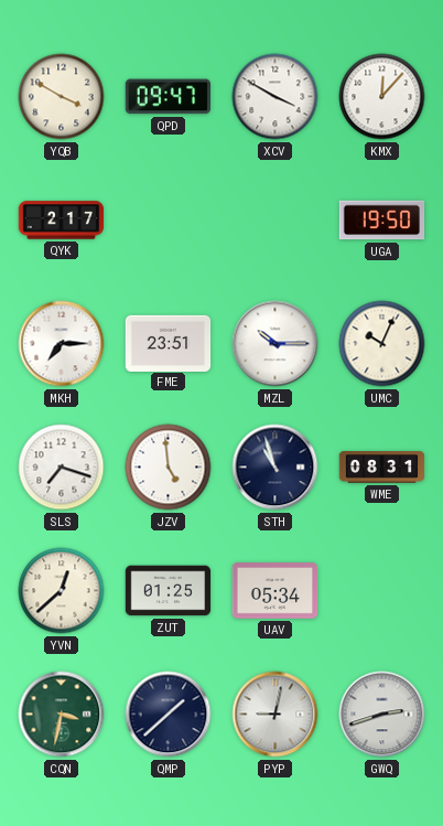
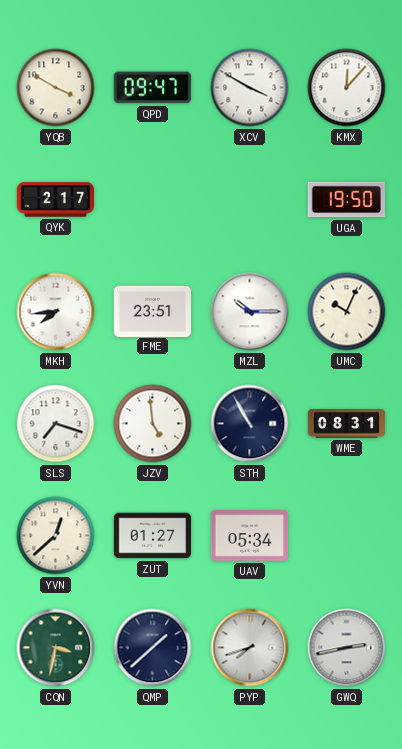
MKH: 7:15 -> 7:44
STH: 10:57 -> 10:55
ZUT: 01:25 -> 01:27
PYP: 9:02 -> 7:42
GWQ: 2:42 -> 2:43
